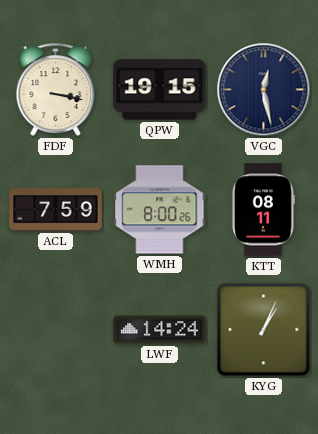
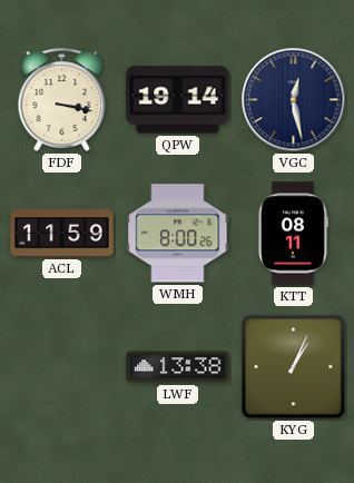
QPW: 19:15 -> 19:14
ACL: 7:59 -> 11:59
LWF: 14:24 -> 13:38
